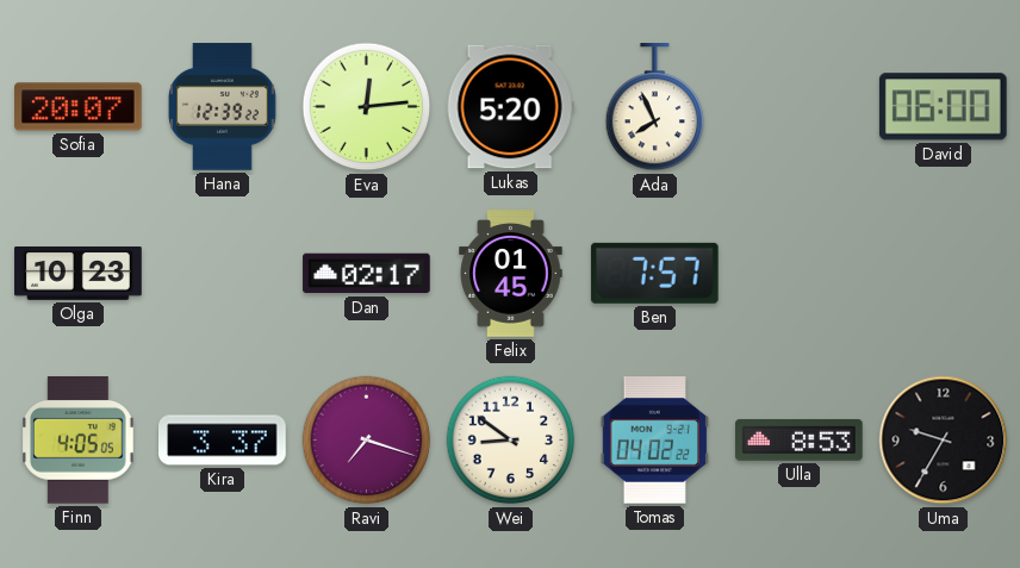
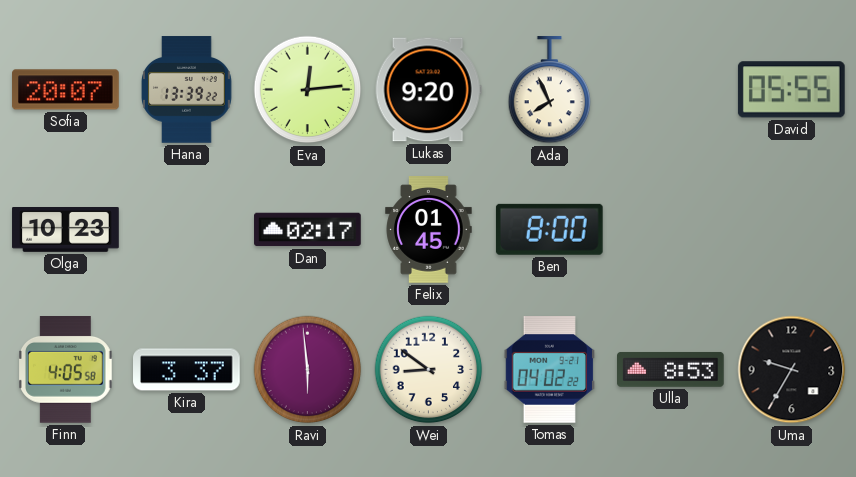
Hana: 12:39 -> 13:39
Lukas: 5:20 -> 9:20
David: 06:00 -> 05:55
Ben: 7:57 -> 8:00
Finn: 4:05:05 -> 4:05:58
Ravi: 7:18 -> 5:59
